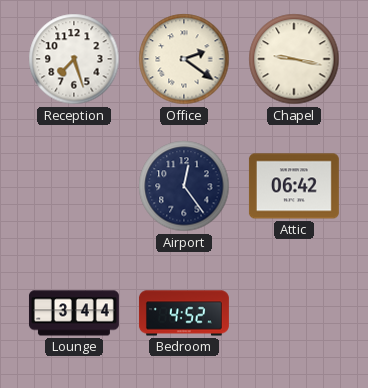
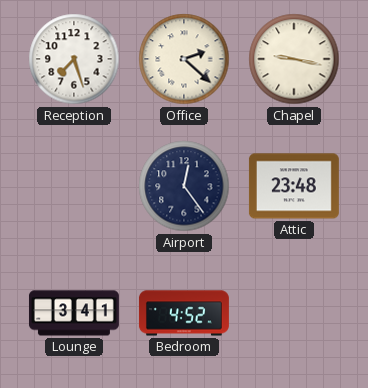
Office: 2:21 -> 2:22
Attic: 06:42 -> 23:48
Lounge: 3:44 -> 3:41
